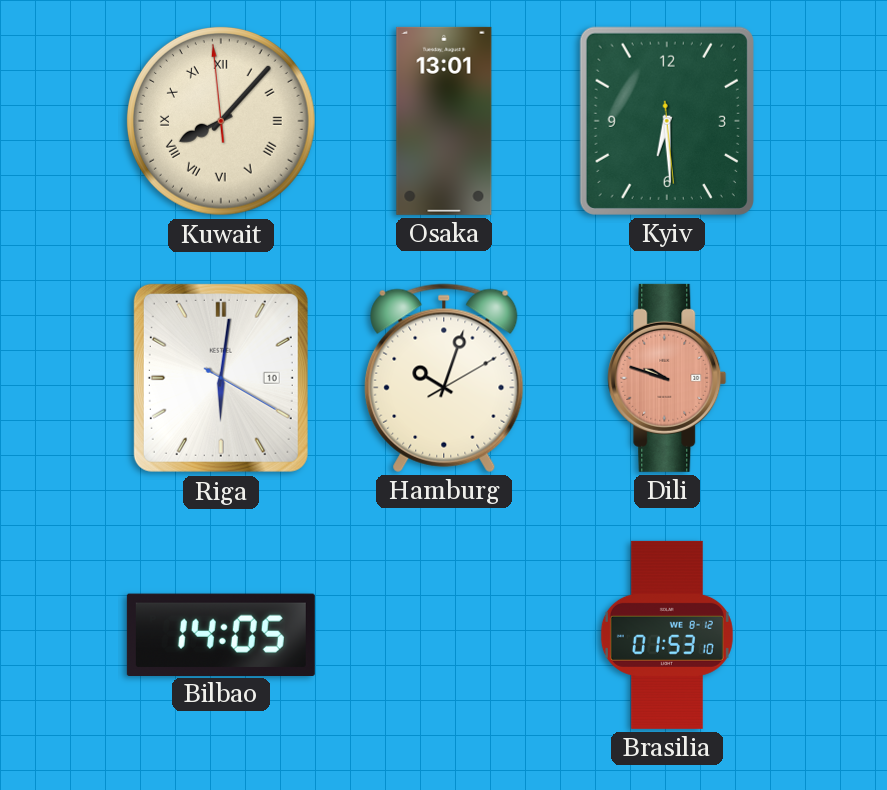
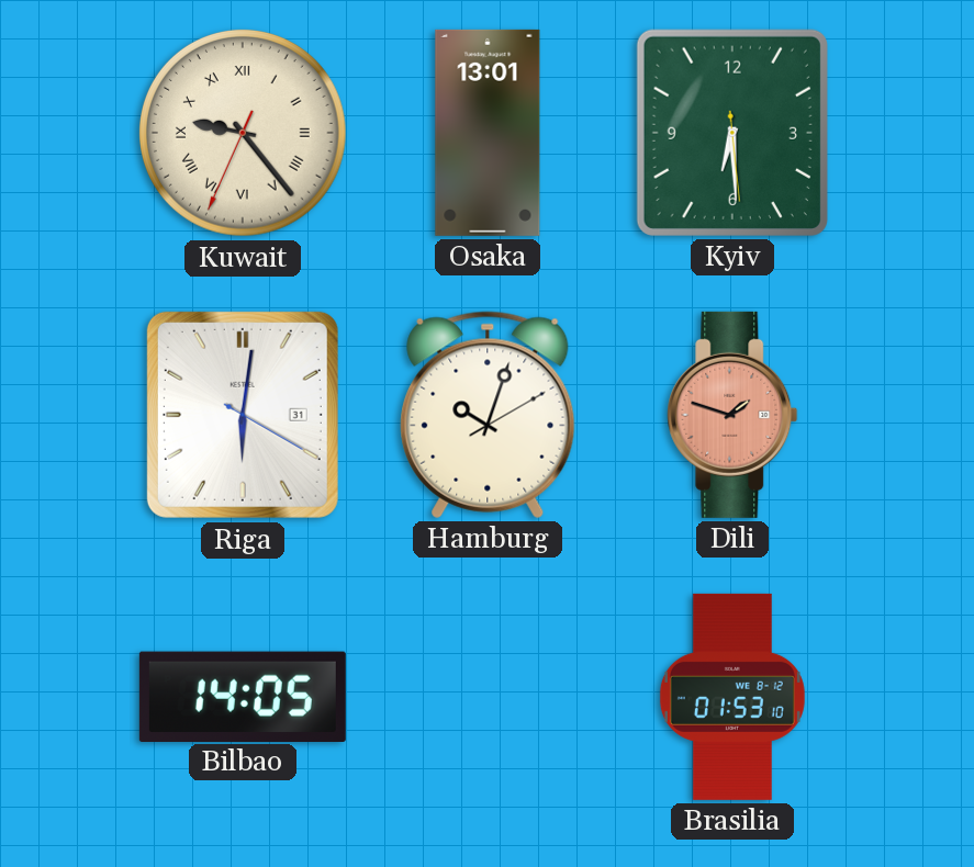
Kuwait: 8:06 -> 9:23
Riga date: 10 -> 31
Dili: 9:48 -> 1:48
